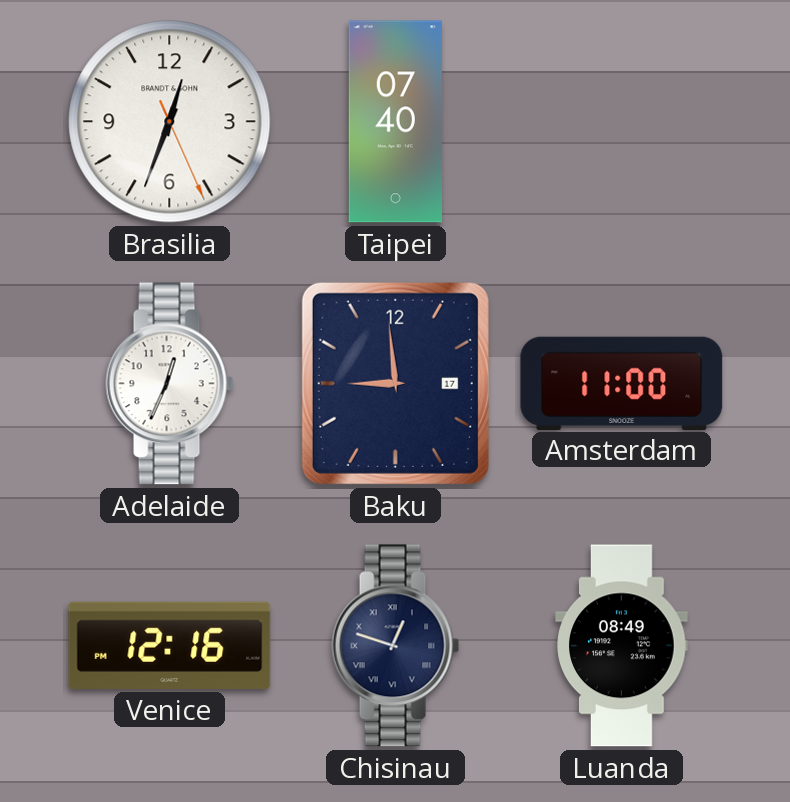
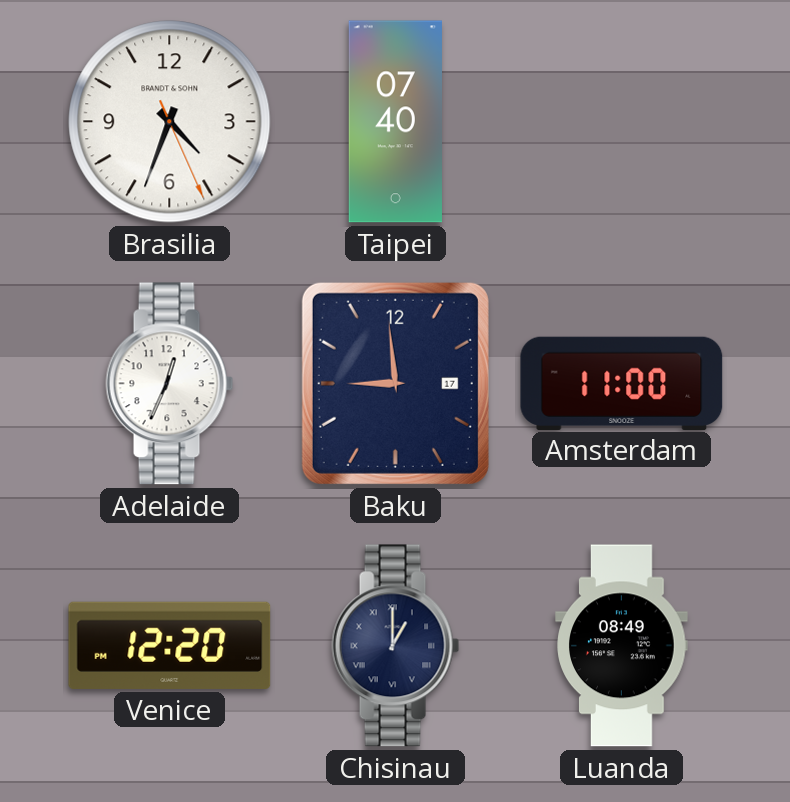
Brasilia: 12:33 -> 4:33
Venice: 12:16 -> 12:20
Chisinau: 12:48 -> 1:00
